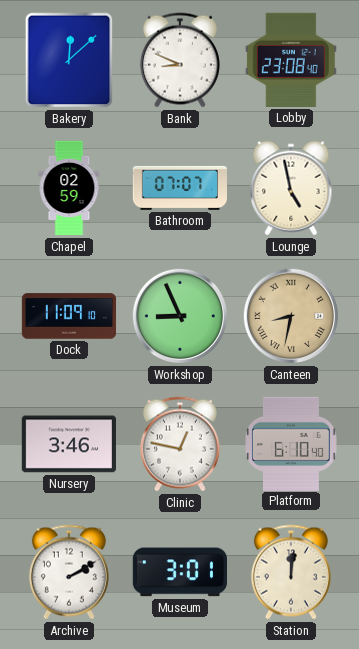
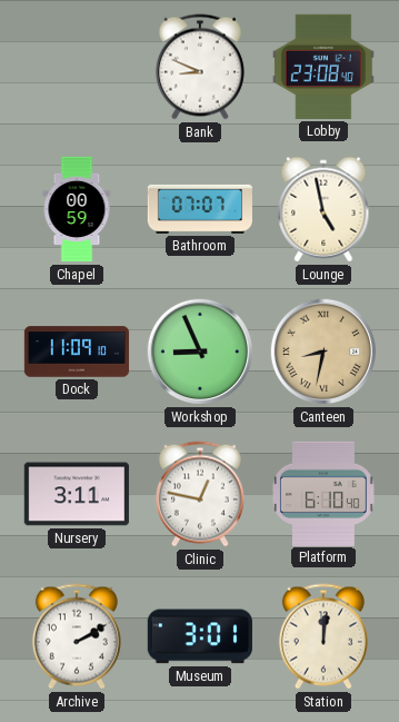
Bakery: 12:08 -> none
Chapel: 02:59 -> 00:59
Nursery: 3:46 -> 3:11
